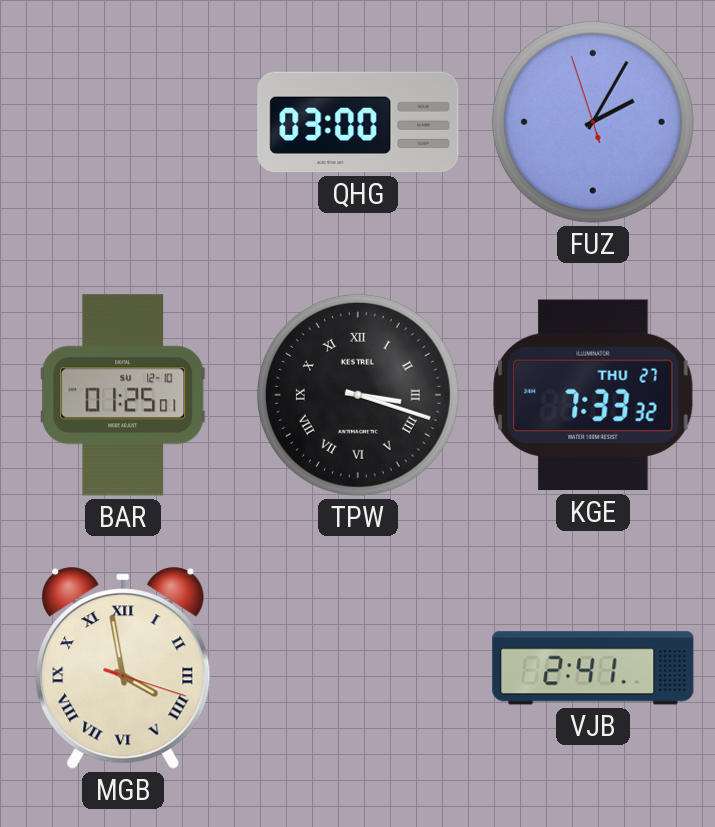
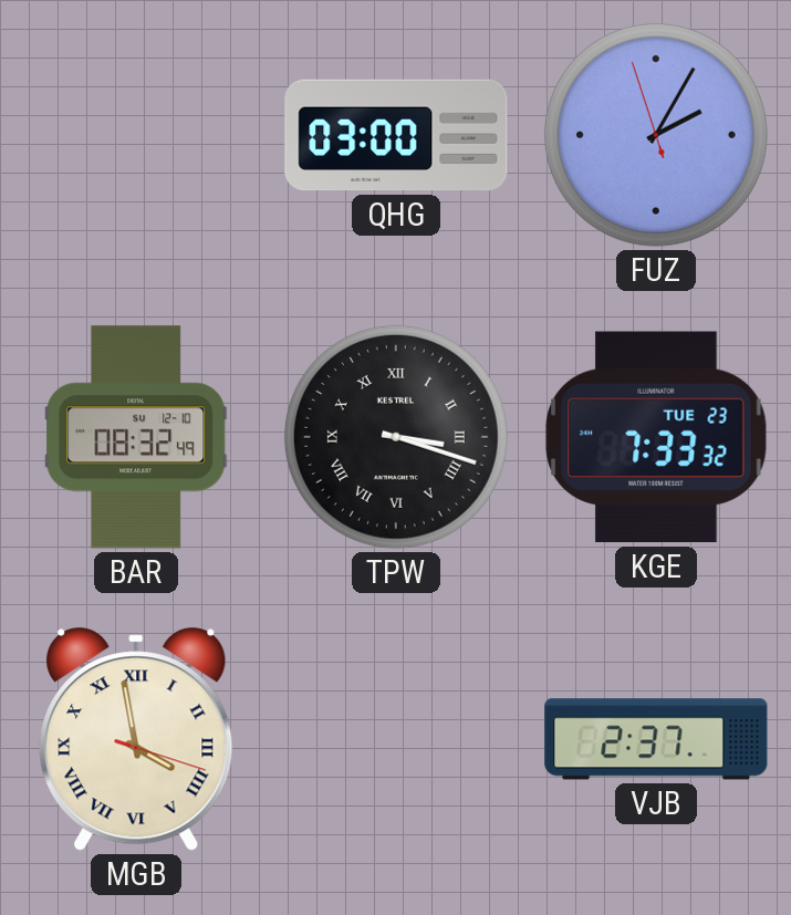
BAR: 01:25 -> 08:32
KGE date: THU 27 -> TUE 23
VJB: 2:41 -> 2:37
